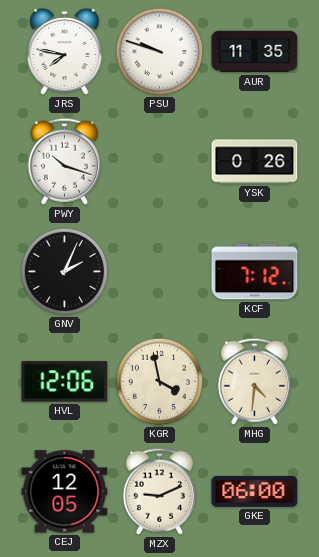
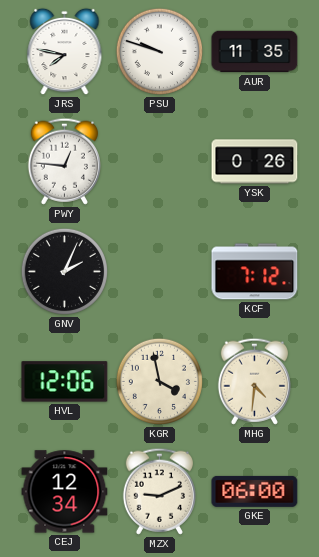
PWY: 10:18 -> 12:46
CEJ: 12:05 -> 12:34
